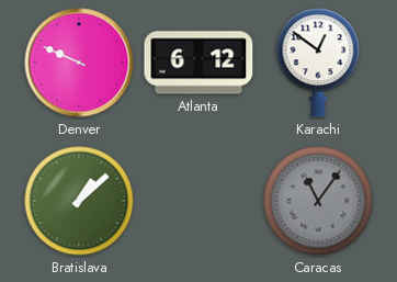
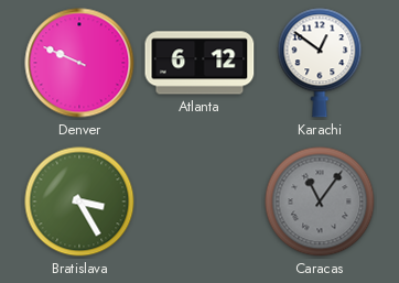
Bratislava: 1:08 -> 3:25
